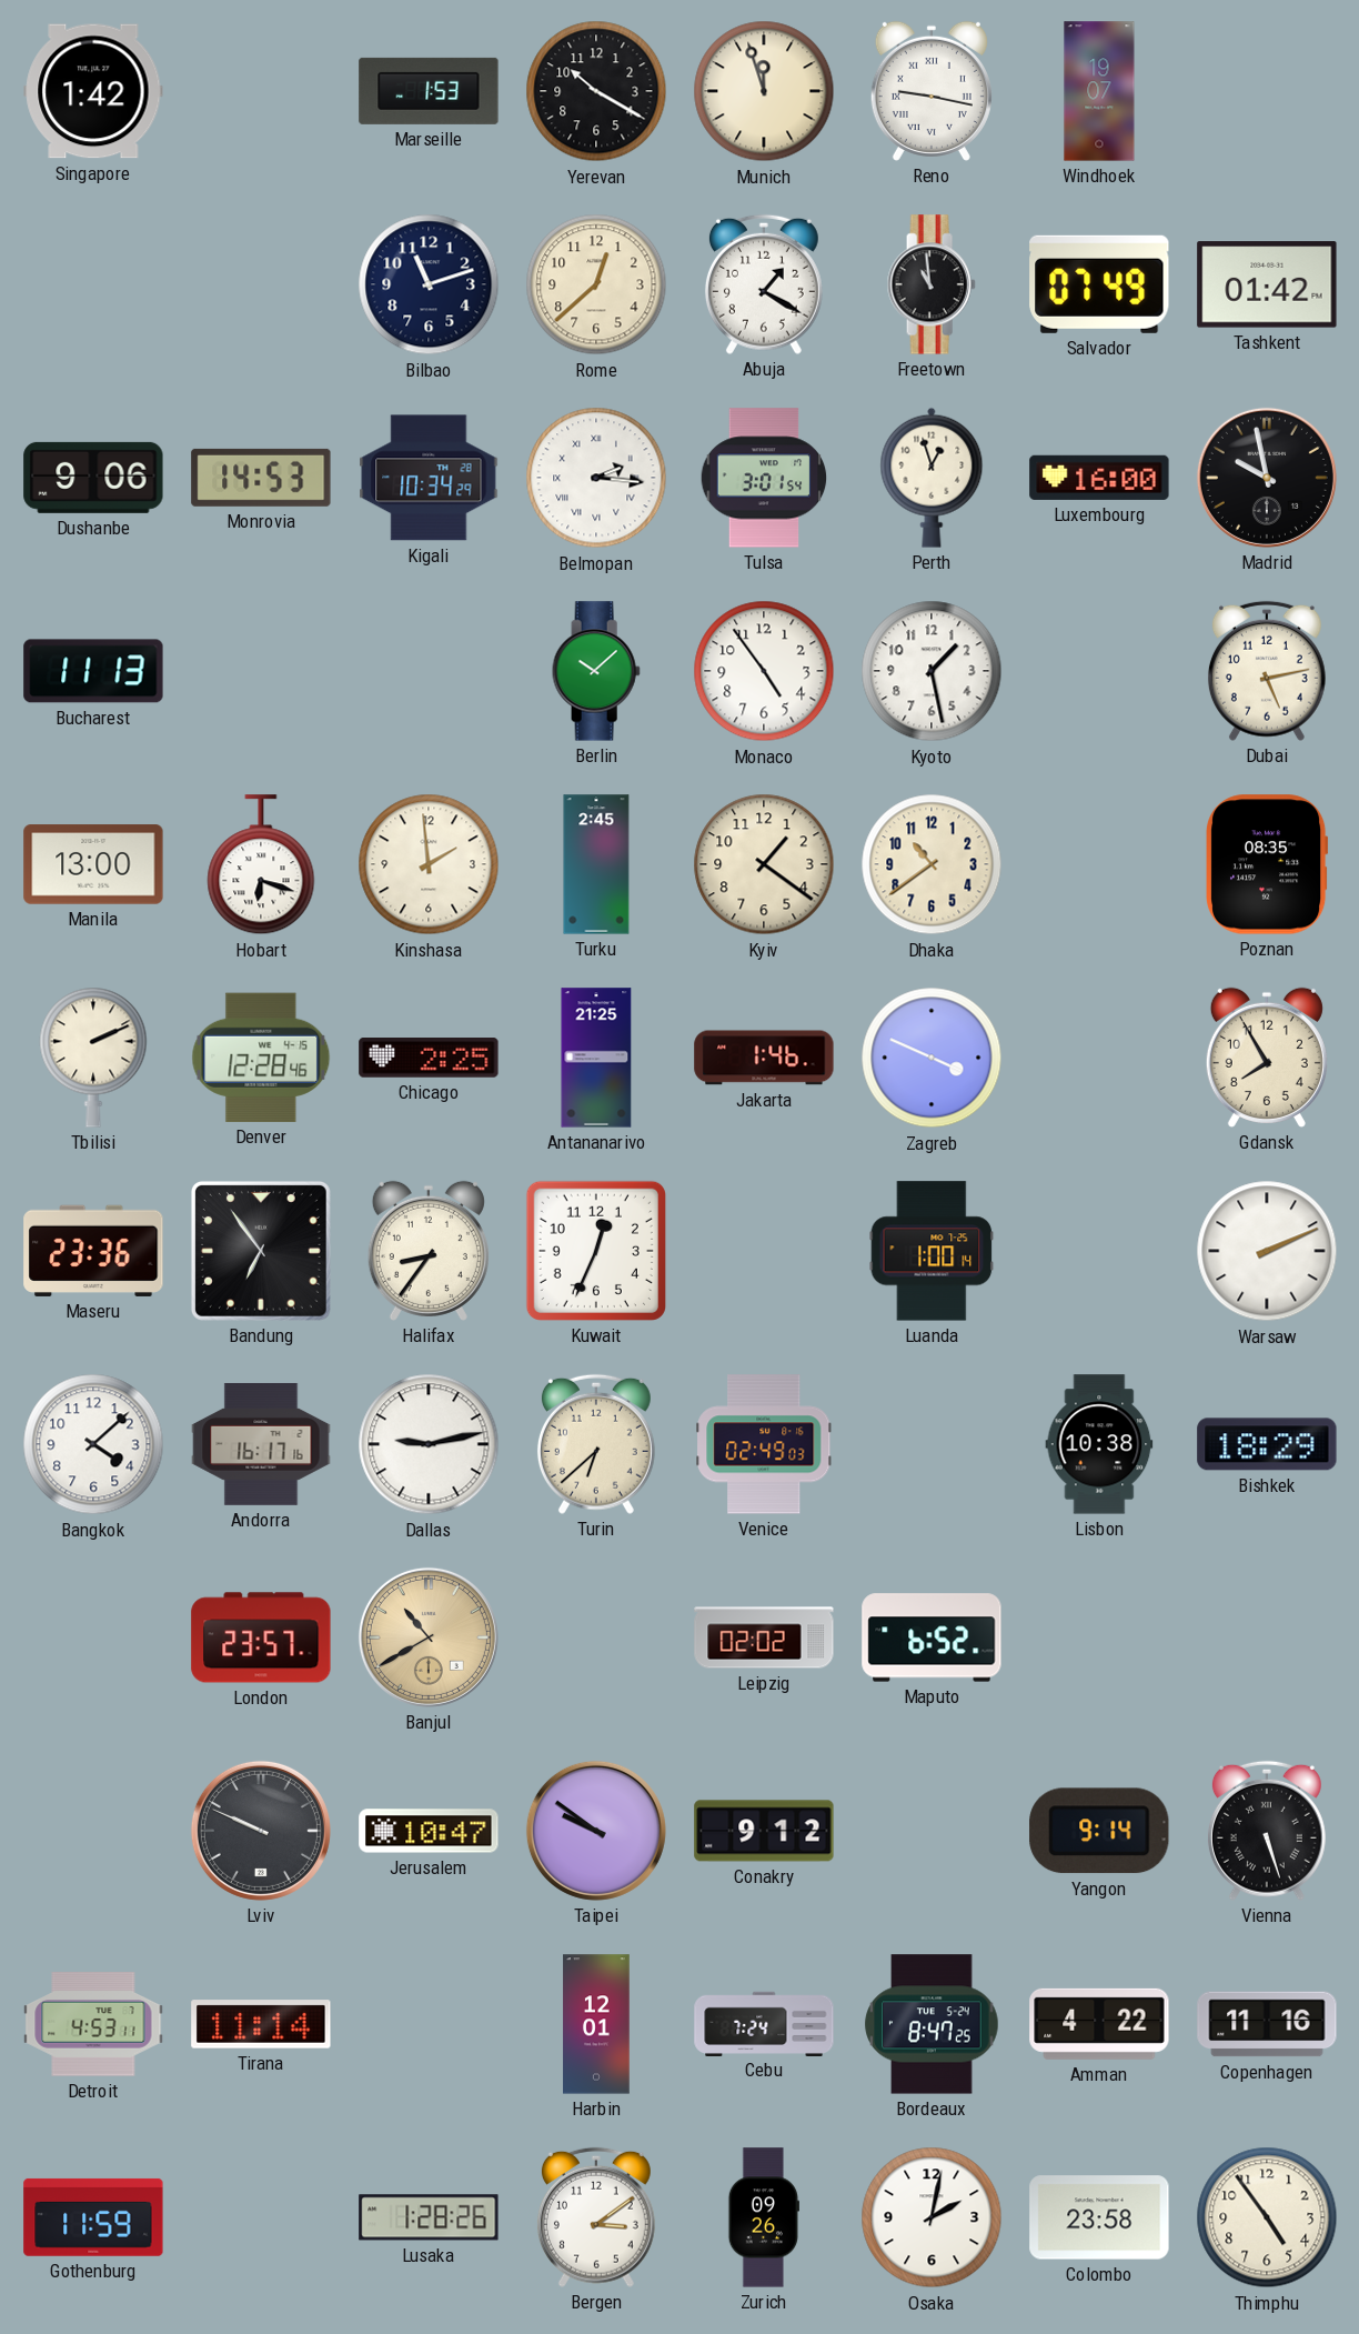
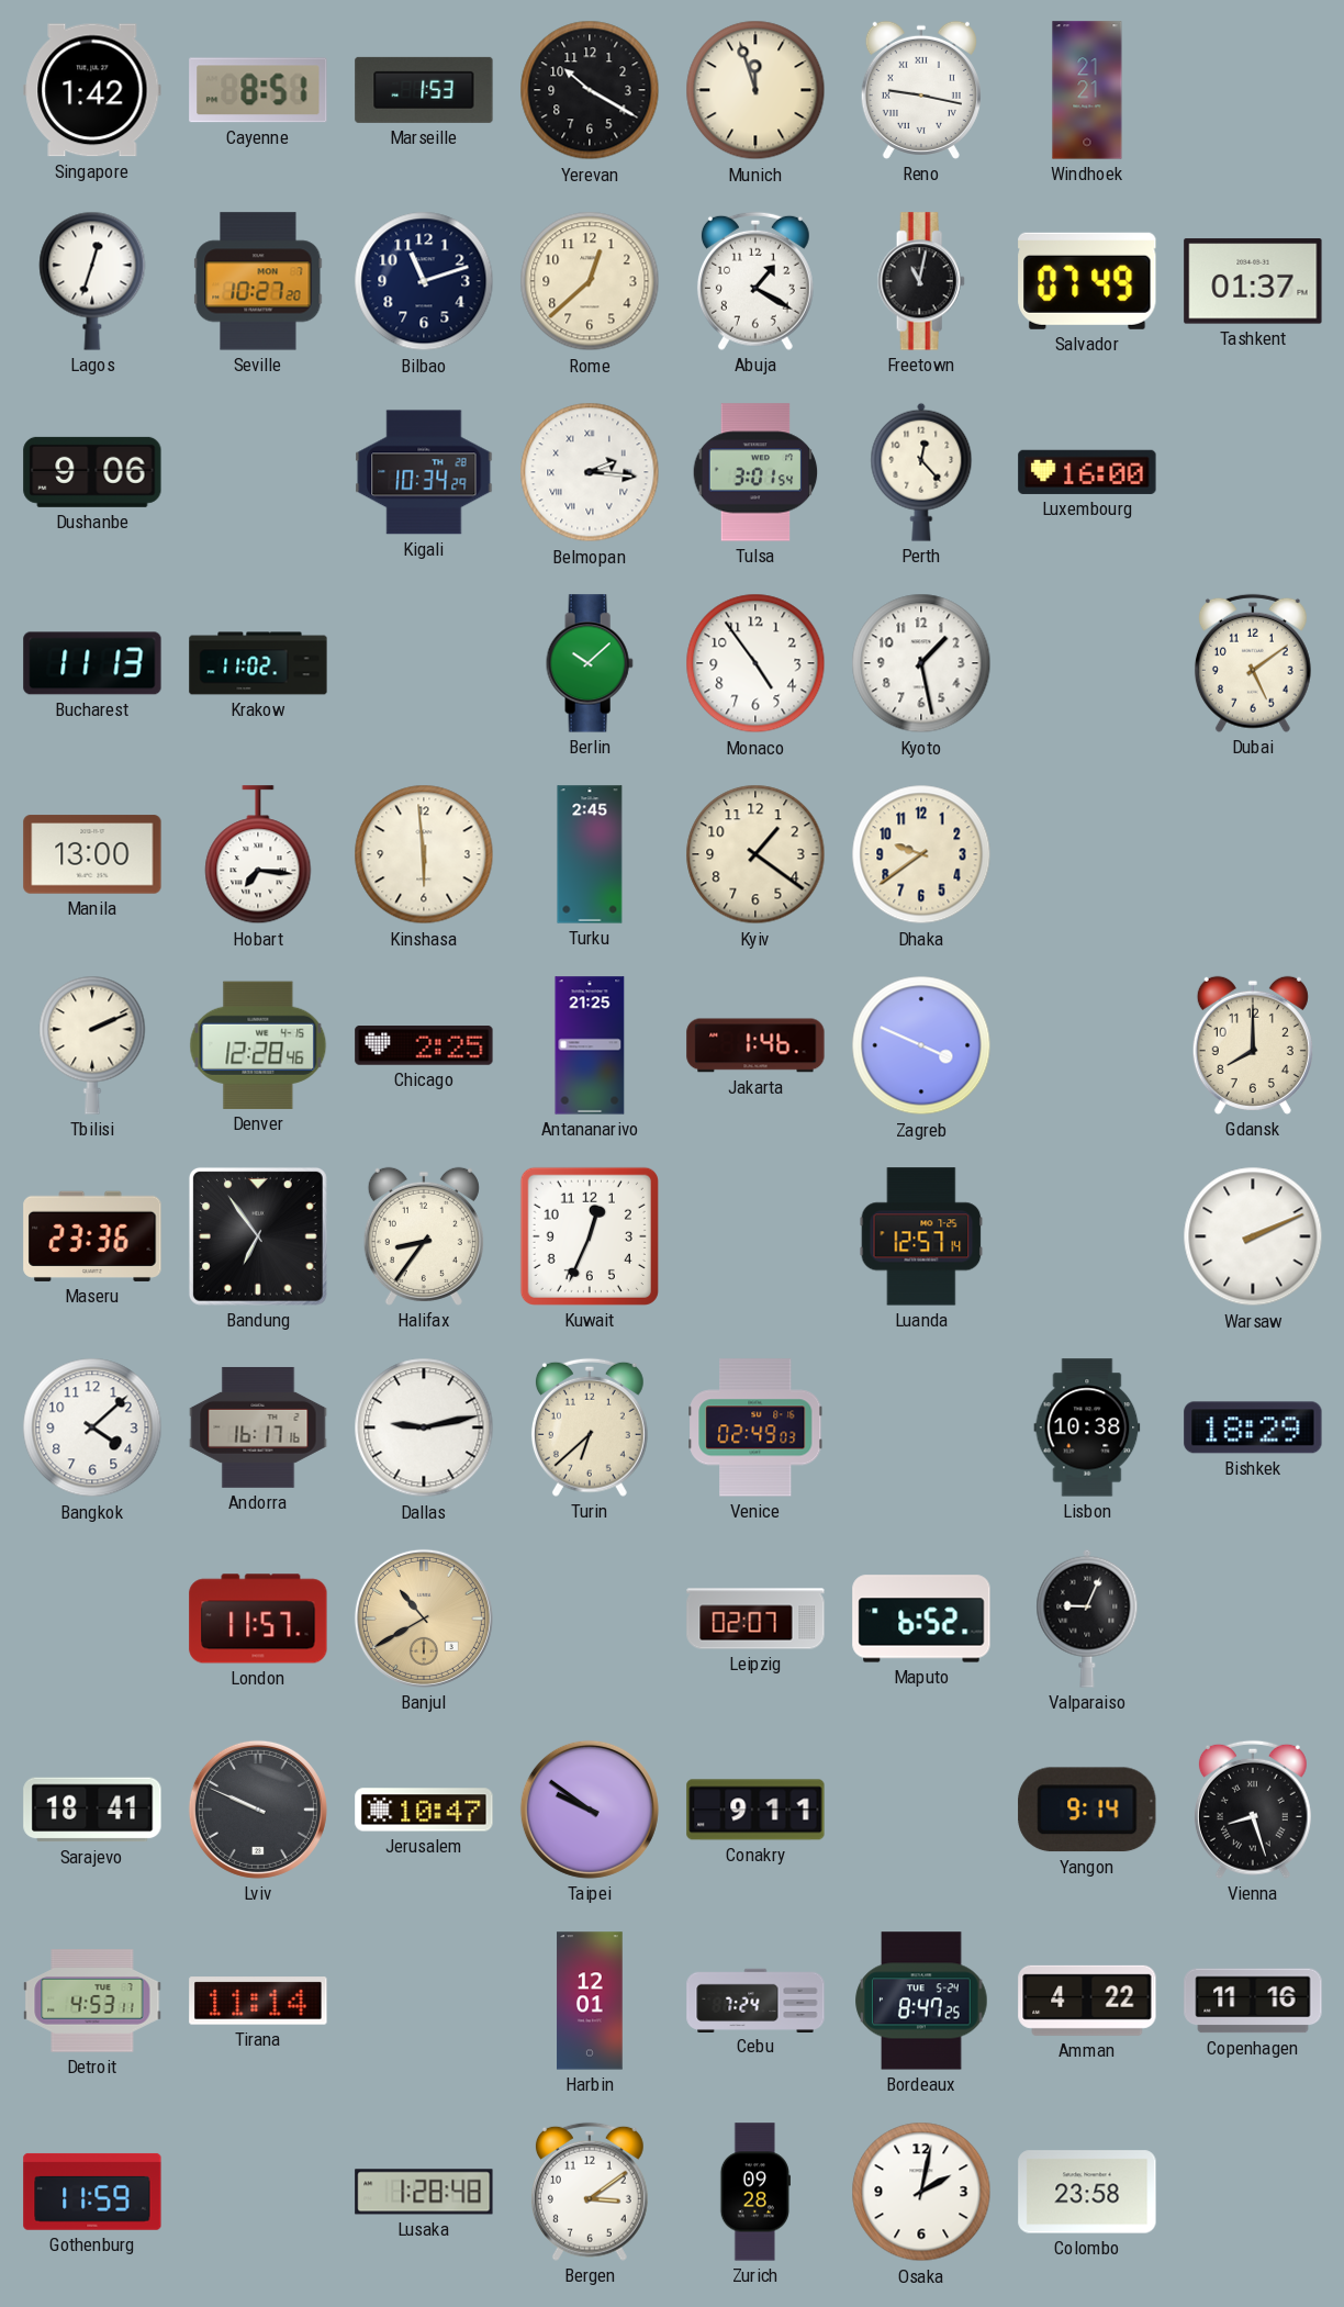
Cayenne: none -> 8:51
Windhoek: 19:07 -> 21:21
Lagos: none -> 12:33
Seville: none -> 10:27
Freetown: 10:59 -> 11:02
Tashkent: 01:42 -> 01:37
Monrovia: 14:53 -> none
Perth: 12:57 -> 12:23
Madrid: 9:58 -> none
Krakow: none -> 11:02
Dubai: 5:13 -> 5:09
Hobart: 6:18 -> 7:16
Kinshasa: 1:59 -> 5:59
Dhaka: 10:39 -> 9:39
Poznan: 08:35 -> none
Gdansk: 7:55 -> 8:00
Luanda: 1:00 -> 12:57
London: 23:57 -> 11:57
Leipzig: 02:02 -> 02:07
Valparaiso: none -> 9:04
Sarajevo: none -> 18:41
Conakry: 9:12 -> 9:11
Vienna: 5:27 -> 8:27
Lusaka: 1:28:26 -> 1:28:48
Zurich: 09:26 -> 09:28
Thimphu: 4:54 -> none
